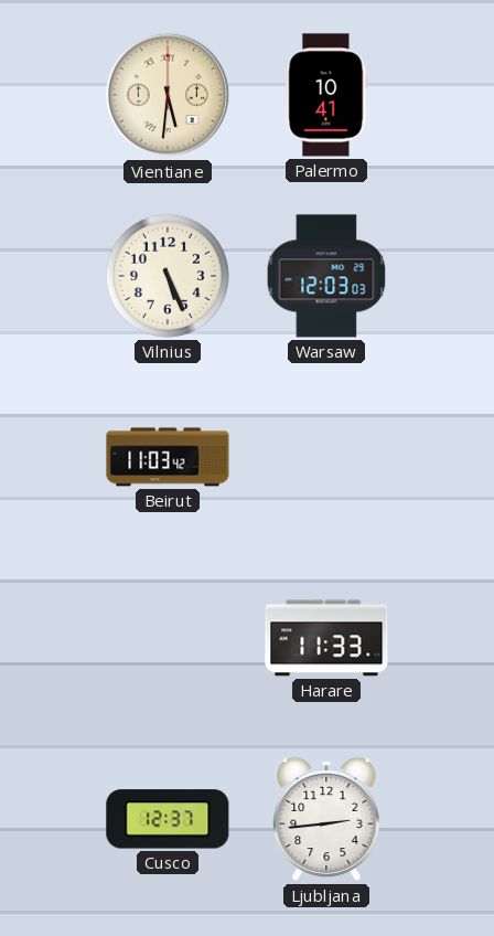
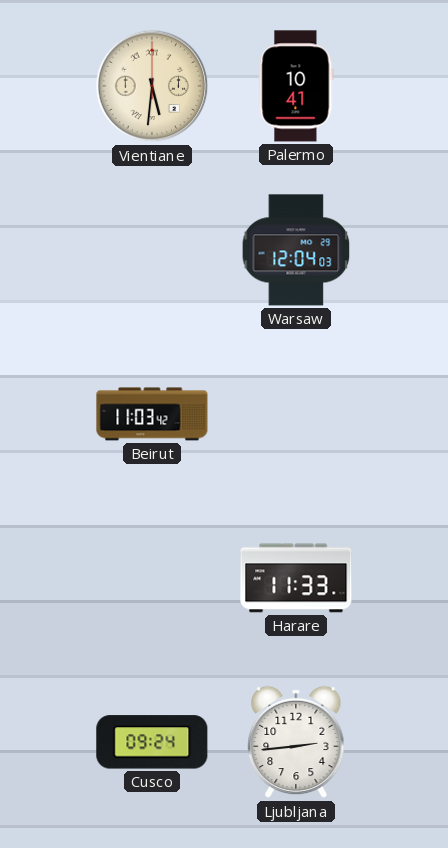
Vilnius: 5:26 -> none
Warsaw: 12:03 -> 12:04
Cusco: 12:37 -> 09:24
